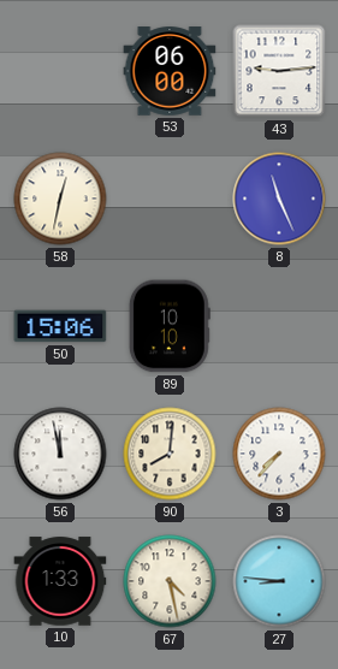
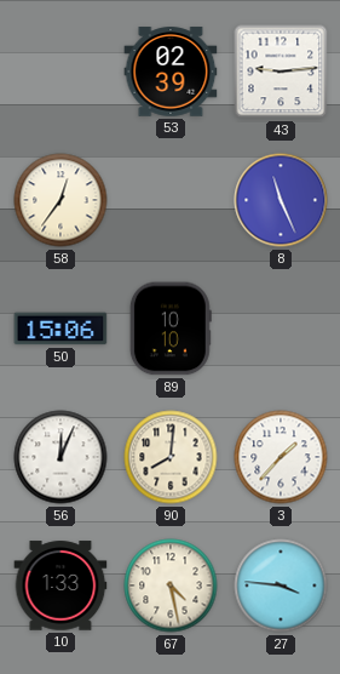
53: 06:00 -> 02:39
58: 12:32 -> 12:36
56: 11:58 -> 12:04
3: 7:37 -> 1:37
27: 8:46 -> 3:46
